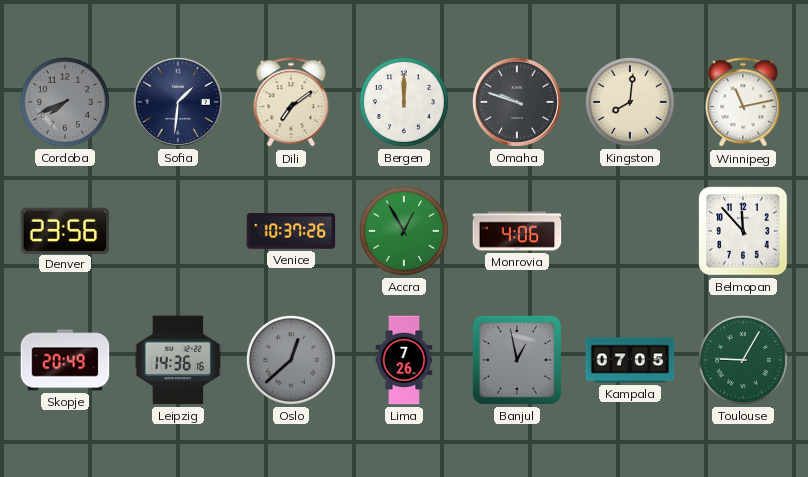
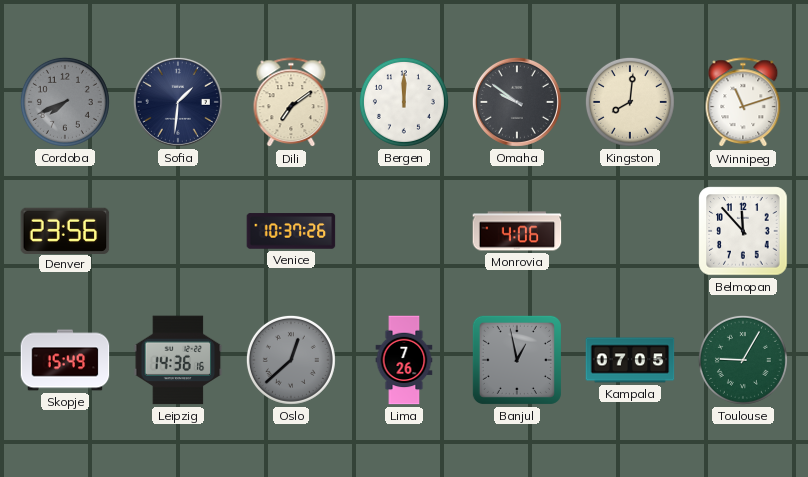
Omaha: 9:48 -> 9:51
Winnipeg: 11:13 -> 11:12
Accra: 12:55 -> none
Skopje: 20:49 -> 15:49
